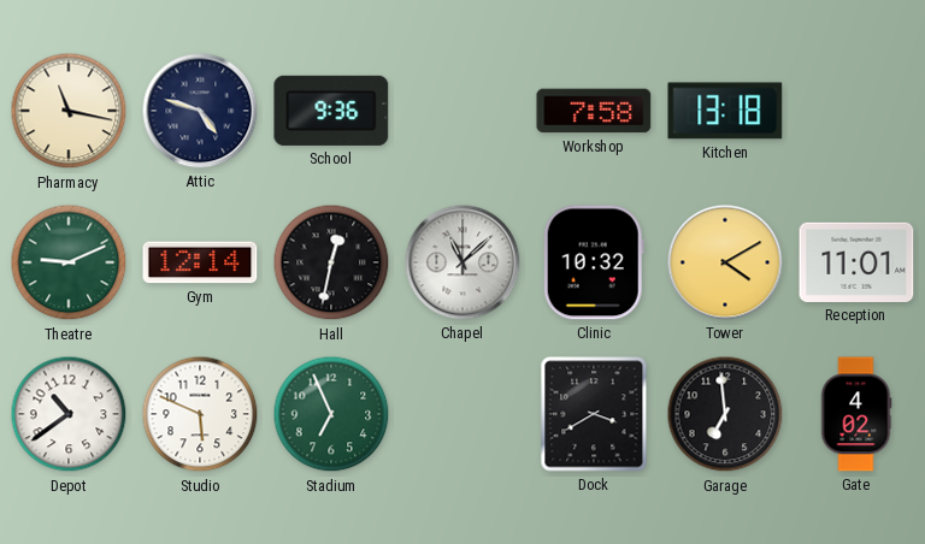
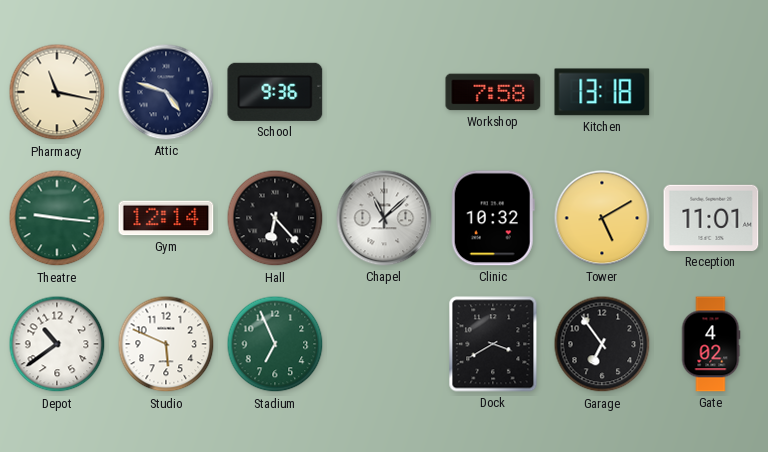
Theatre: 9:11 -> 9:16
Hall: 12:32 -> 6:23
Tower: 4:10 -> 5:10
Garage: 6:59 -> 6:54
